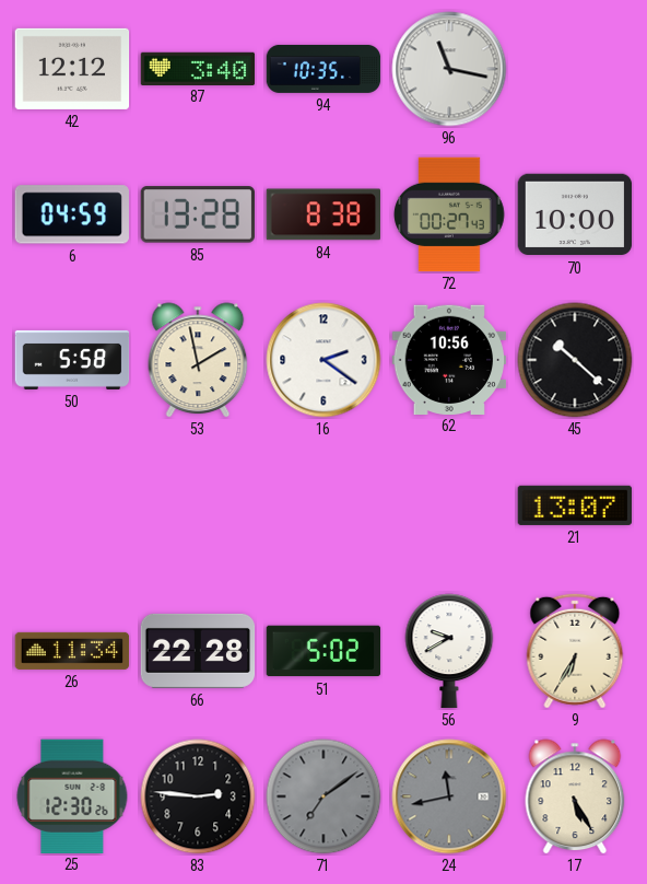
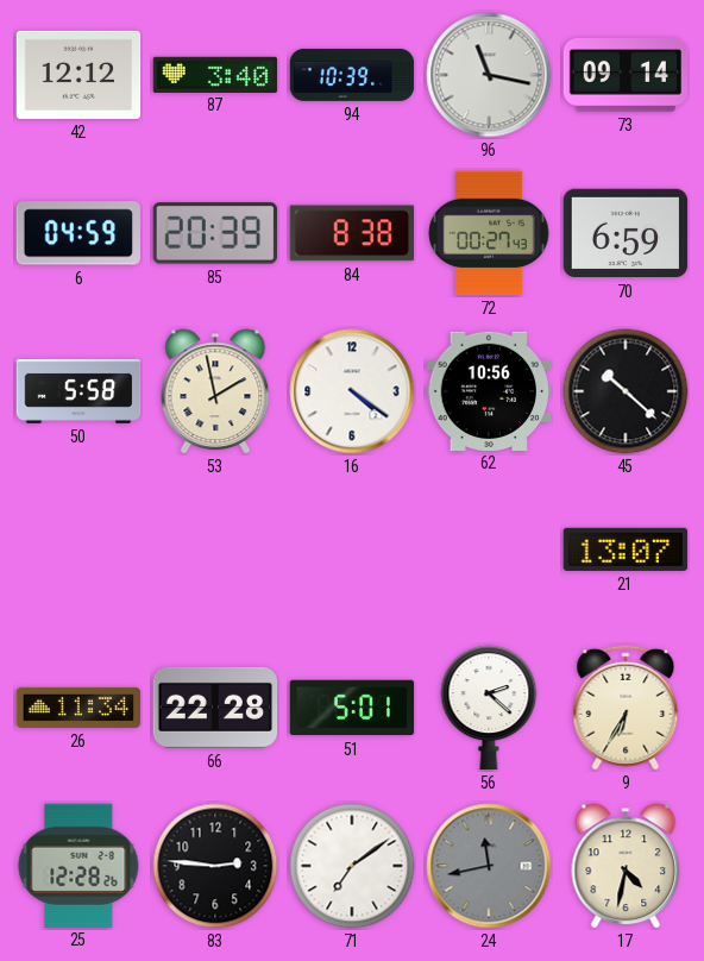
94: 10:35 -> 10:39
73: none -> 09:14
85: 13:28 -> 20:39
70: 10:00 -> 6:59
16: 2:21 -> 4:21
51: 5:02 -> 5:01
56: 9:40 -> 2:22
25: 12:30 -> 12:28
71 dial: grey -> white
17: 5:25 -> 4:32
